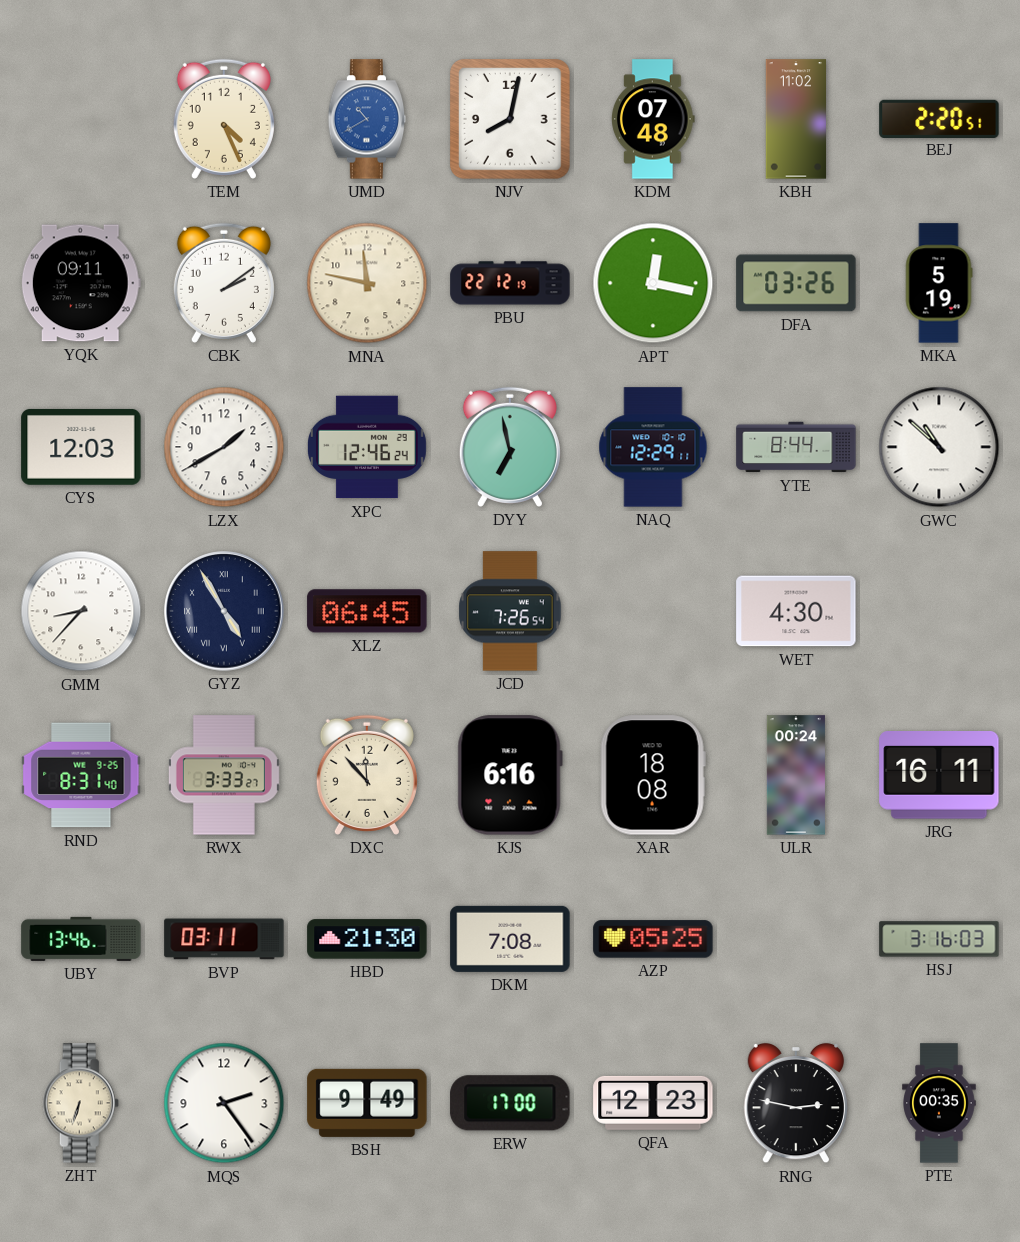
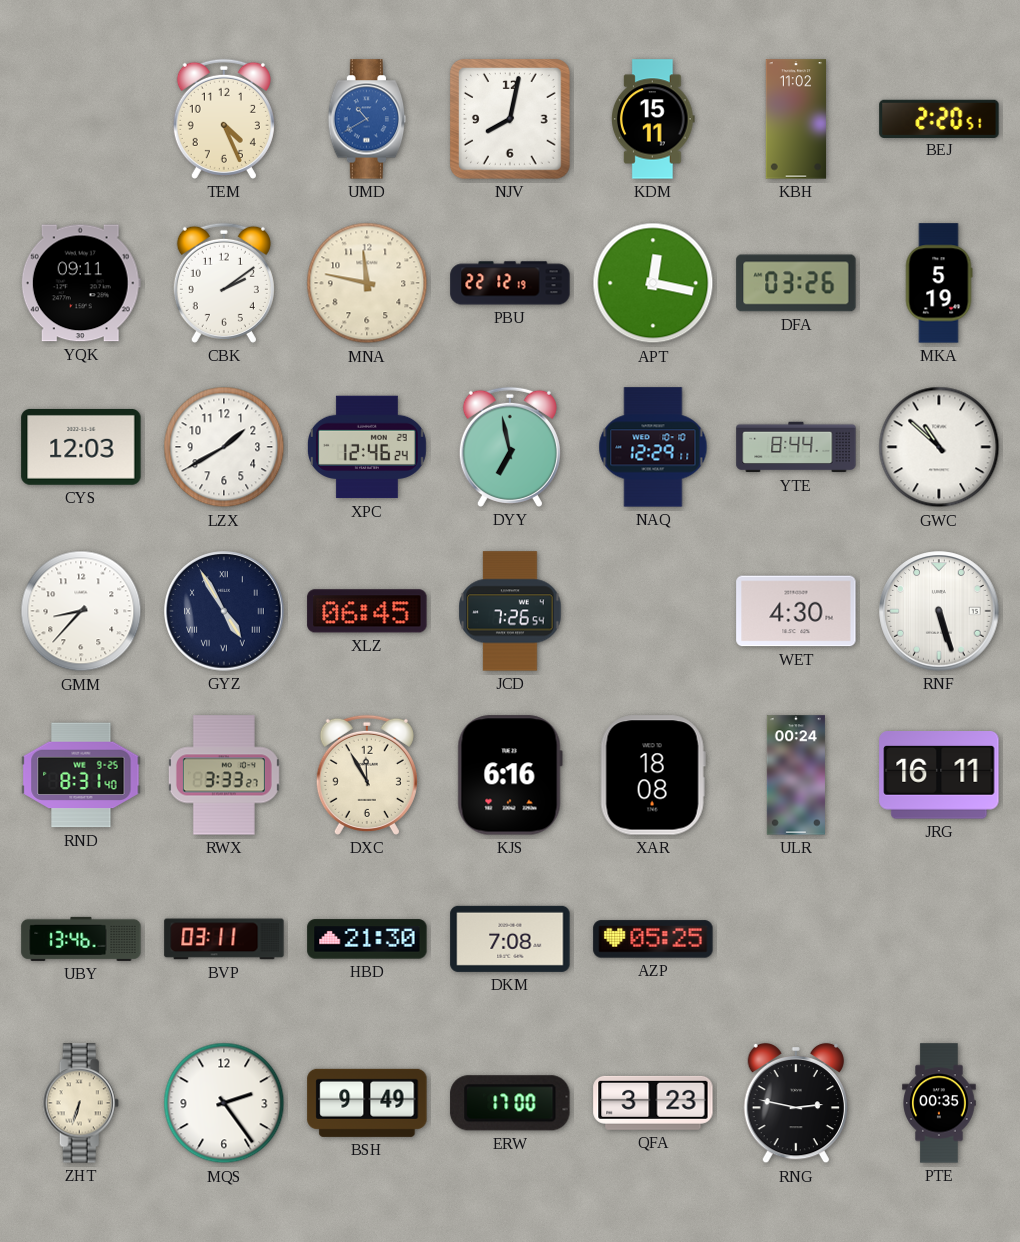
KDM: 07:48 -> 15:11
RNF: none -> 5:27
DXC: 11:53 -> 11:55
HSJ: 3:16 -> none
QFA: 12:23 -> 3:23
